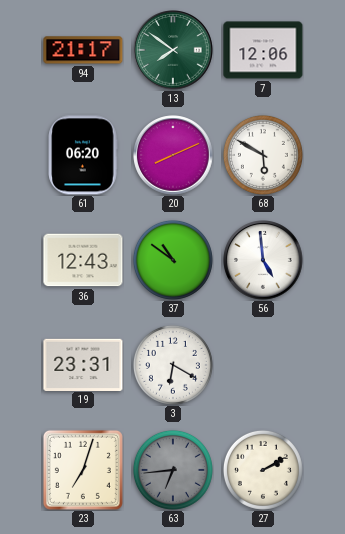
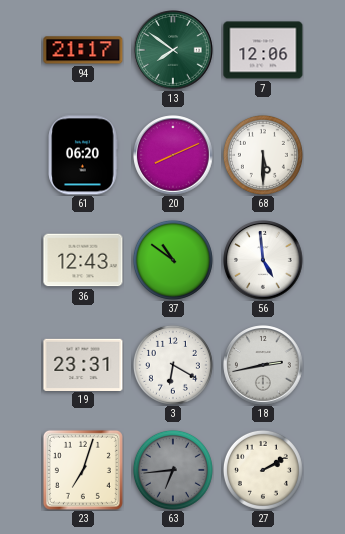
68: 5:50 -> 5:30
18: none -> 2:43
